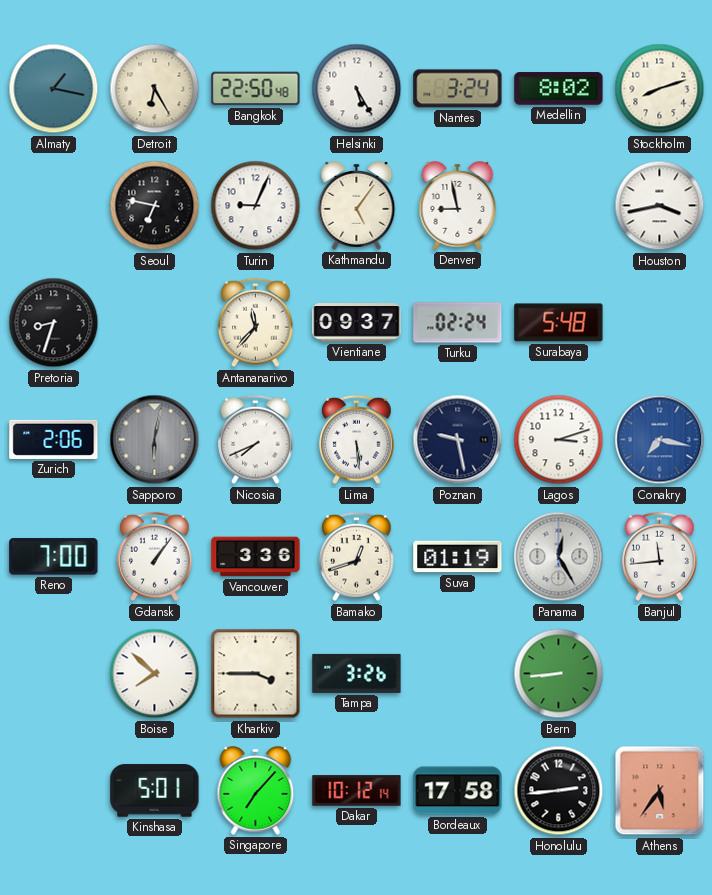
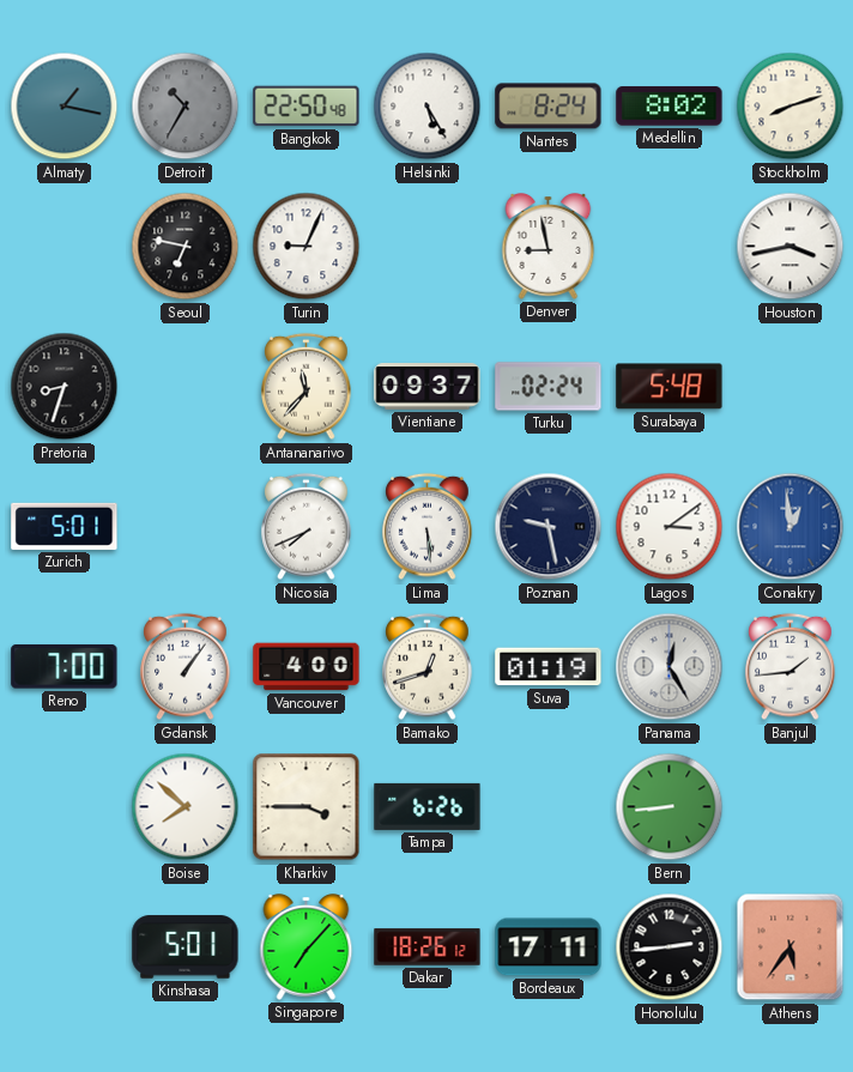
Detroit: 6:25 -> 10:35
Detroit dial: cream -> grey
Nantes: 3:24 -> 8:24
Kathmandu: 5:06 -> none
Zurich: 2:06 -> 5:01
Sapporo: 6:02 -> none
Lagos: 3:12 -> 3:09
Conakry: 7:17 -> 12:59
Vancouver: 3:36 -> 4:00
Banjul: 11:44 -> 1:44
Tampa: 3:26 -> 6:26
Dakar: 10:12 -> 18:26
Bordeaux: 17:58 -> 17:11
